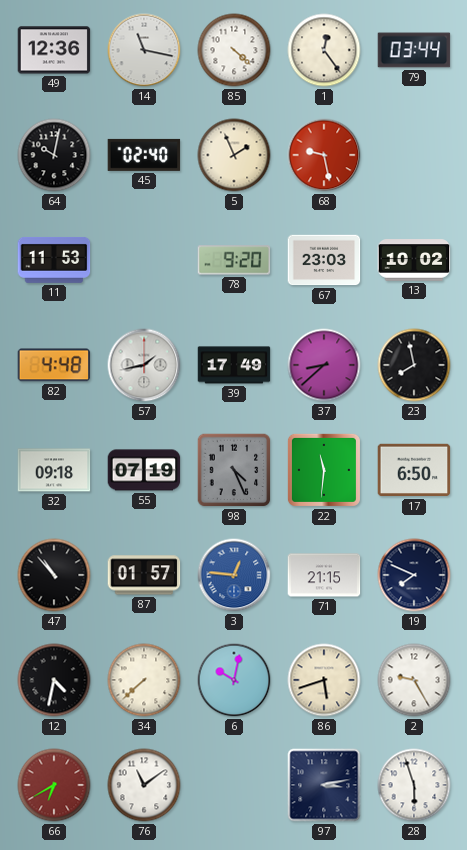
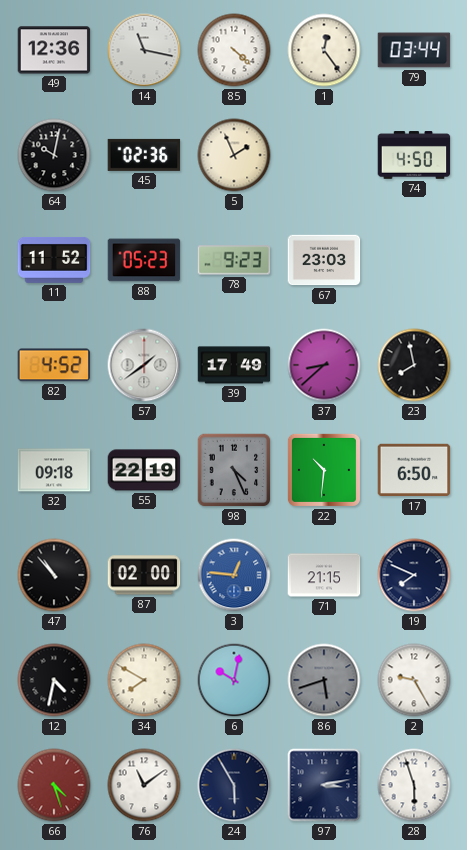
45: 02:40 -> 02:36
68: 9:28 -> none
74: none -> 4:50
11: 11:53 -> 11:52
88: none -> 05:23
78: 9:20 -> 9:23
13: 10:02 -> none
82: 4:48 -> 4:52
57: 1:43 -> 1:39
55: 07:19 -> 22:19
22: 11:31 -> 10:31
87: 01:57 -> 02:00
34: 7:38 -> 7:50
86 dial: cream -> grey
66: 6:40 -> 4:27
24: none -> 5:55
